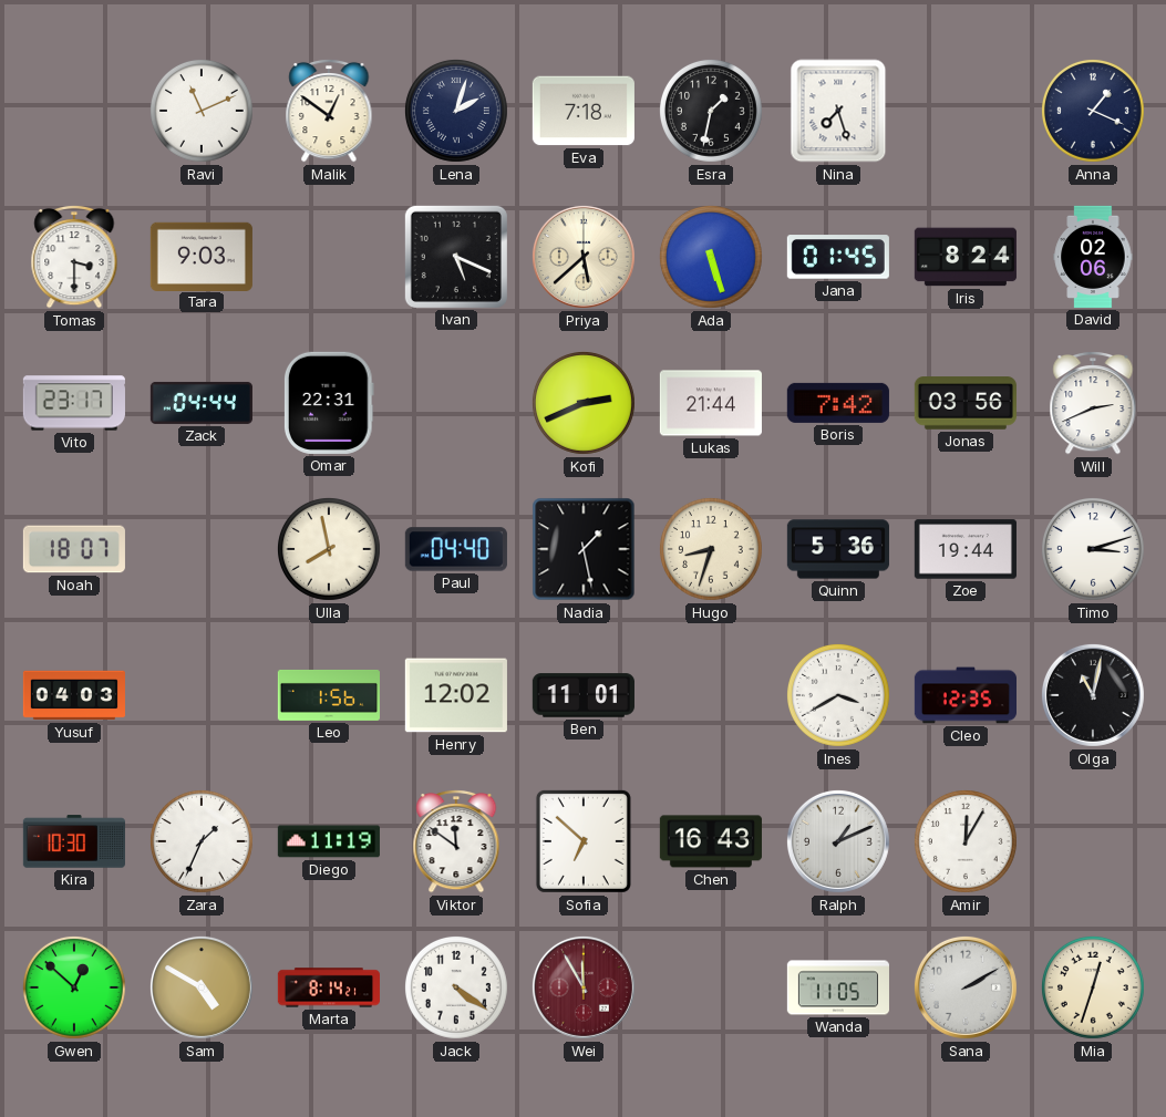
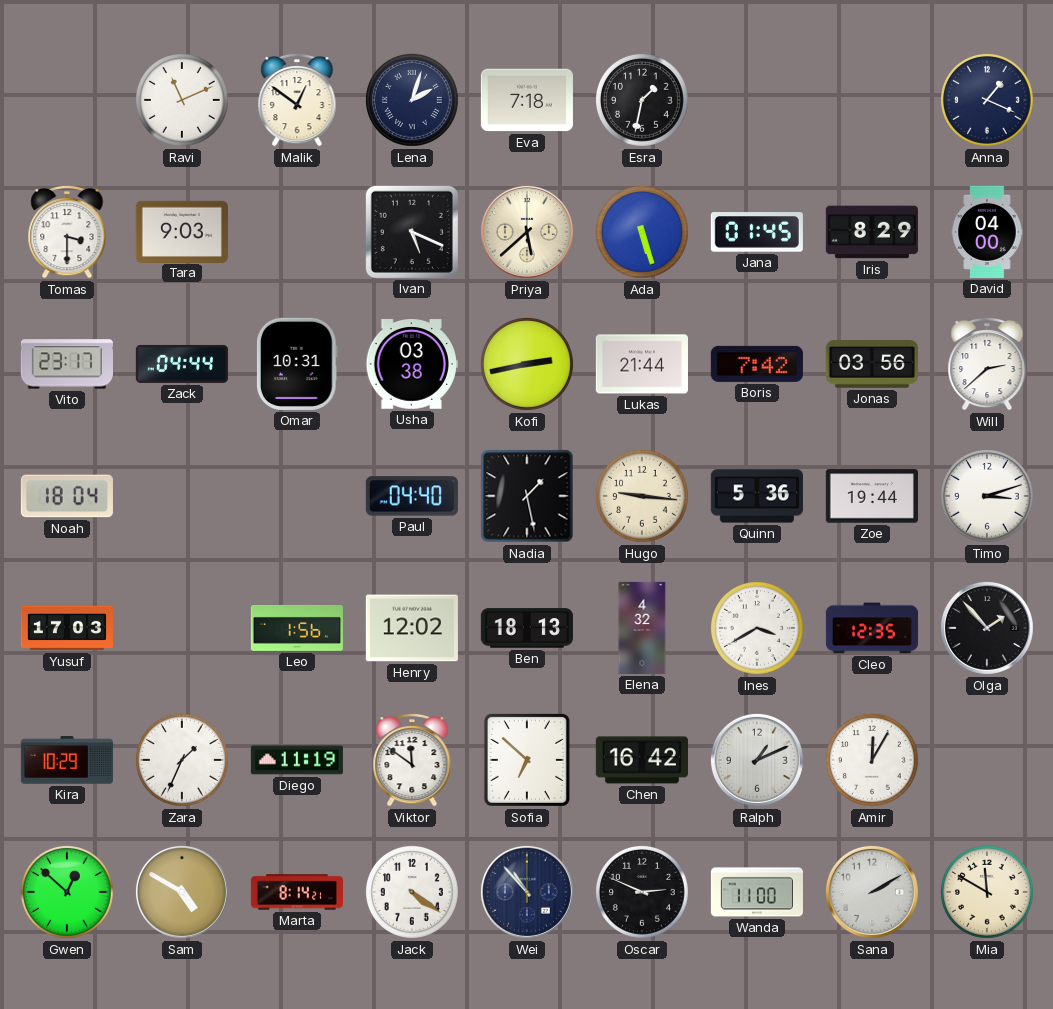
Nina: 7:27 -> none
Iris: 8:24 -> 8:29
David: 02:06 -> 04:00
Omar: 22:31 -> 10:31
Usha: none -> 03:38
Kofi: 2:41 -> 2:43
Will: 2:41 -> 2:38
Noah: 18:07 -> 18:04
Ulla: 7:58 -> none
Hugo: 8:33 -> 9:16
Yusuf: 04:03 -> 17:03
Ben: 11:01 -> 18:13
Elena: none -> 4:32
Olga: 11:02 -> 1:53
Kira: 10:30 -> 10:29
Chen: 16:43 -> 16:42
Wei: 11:55 -> 10:53
Wei dial: burgundy -> navy
Oscar: none -> 2:49
Wanda: 11:05 -> 11:00
Mia: 12:33 -> 11:50
